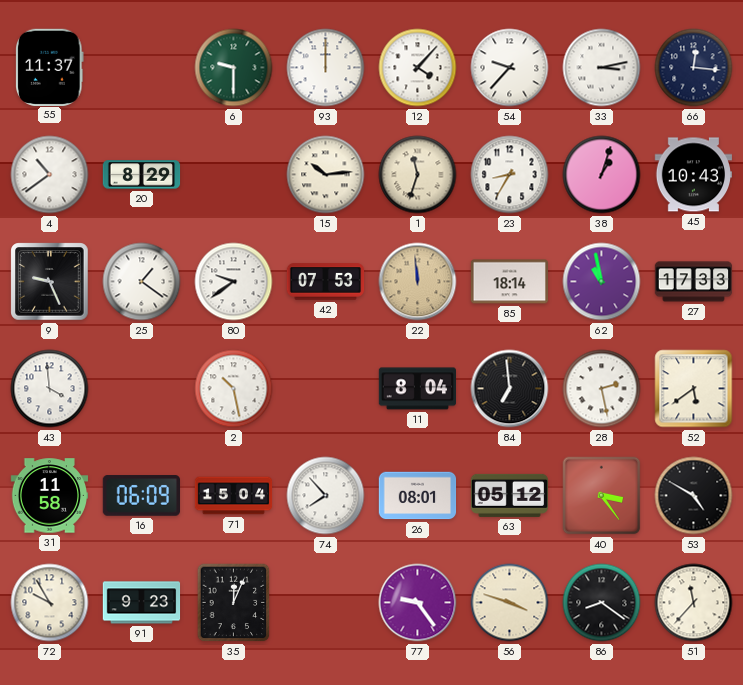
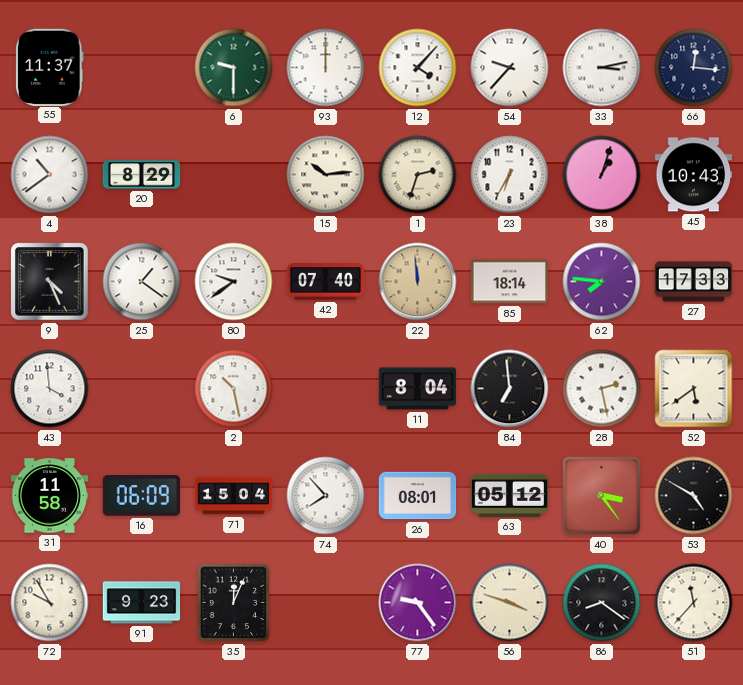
1: 11:33 -> 2:33
23: 8:35 -> 6:35
9: 9:26 -> 4:26
42: 07:53 -> 07:40
62: 10:58 -> 7:46
